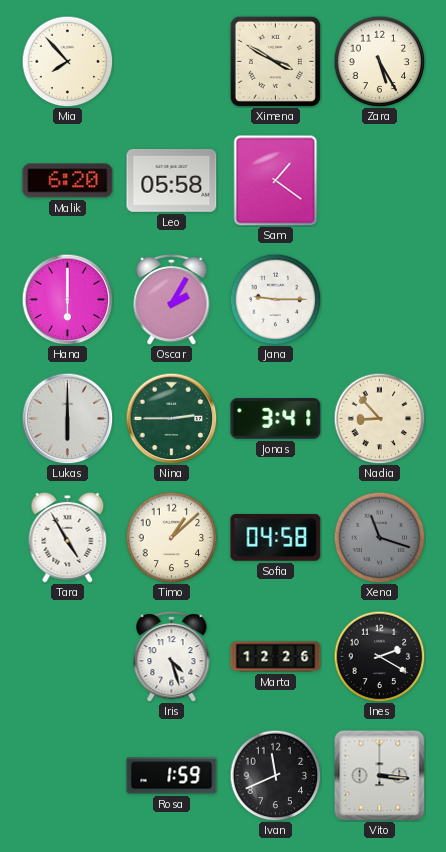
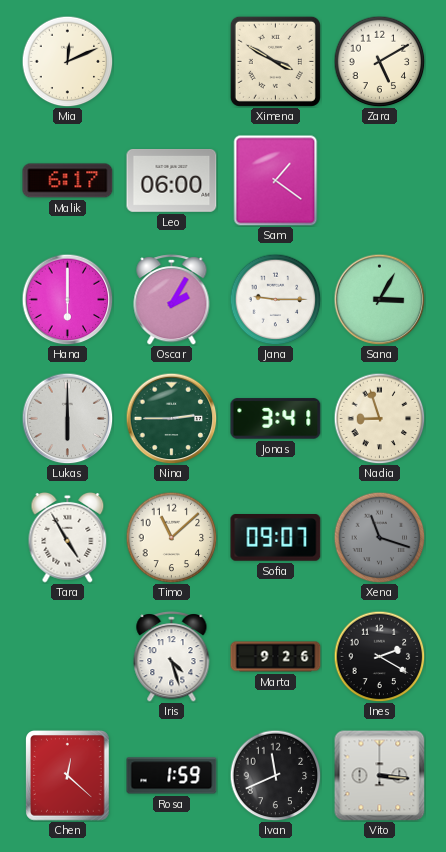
Mia: 7:53 -> 12:11
Zara: 5:25 -> 5:10
Malik: 6:20 -> 6:17
Leo: 05:58 -> 06:00
Sana: none -> 3:05
Nadia: 8:53 -> 8:57
Timo: 1:08 -> 11:08
Sofia: 04:58 -> 09:07
Marta: 12:26 -> 9:26
Chen: none -> 12:22
